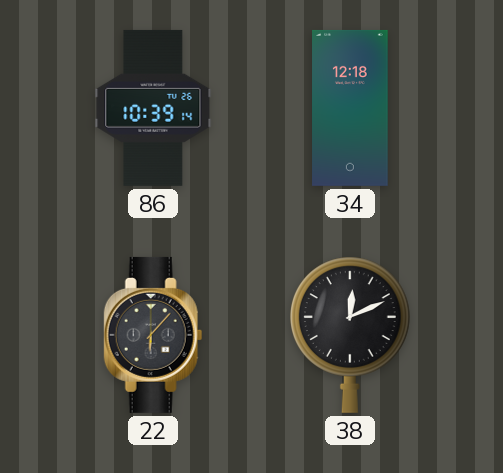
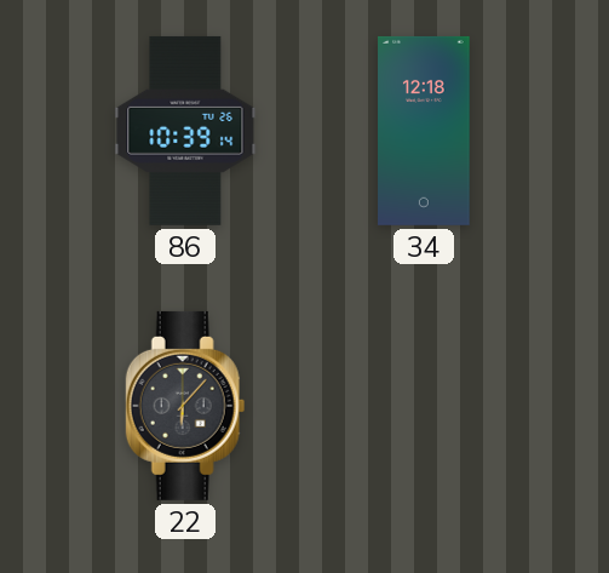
38: 12:11 -> none
